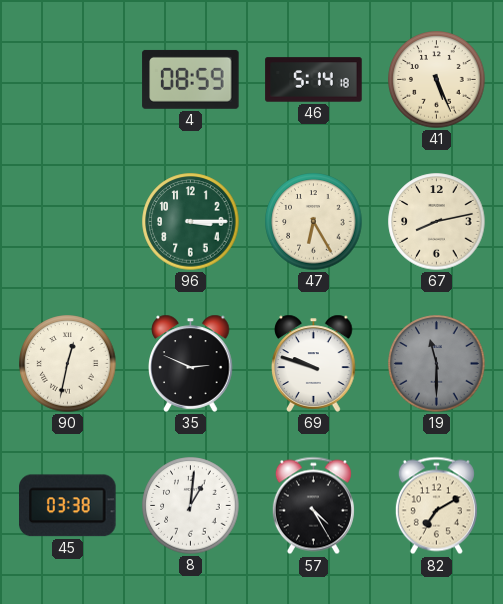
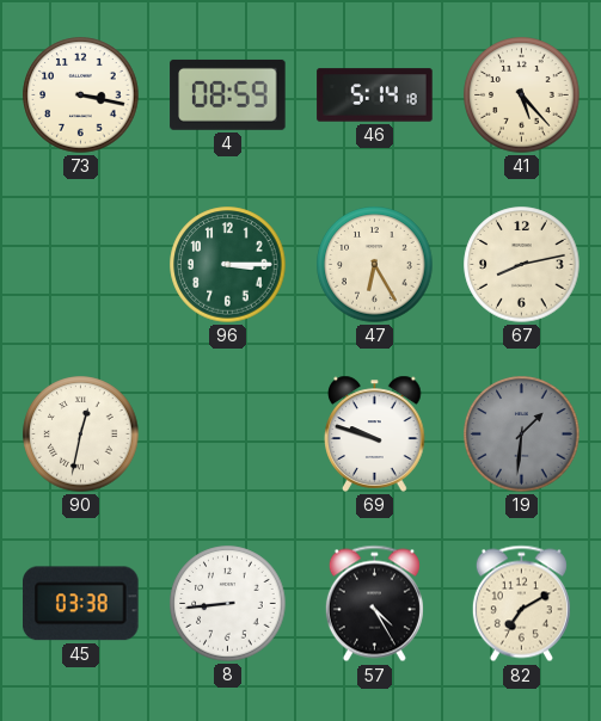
73: none -> 3:17
41: 5:26 -> 5:23
35: 2:49 -> none
19: 11:30 -> 1:31
8: 1:01 -> 8:44
